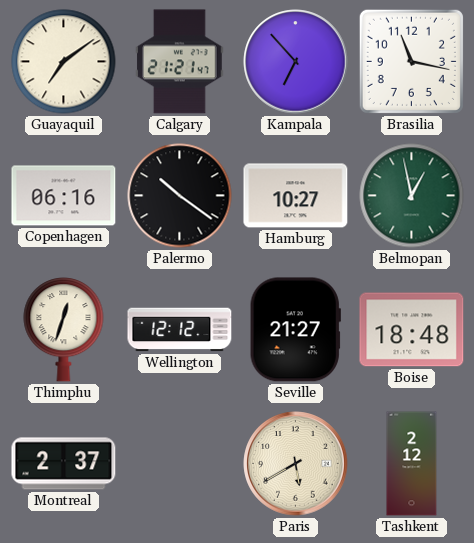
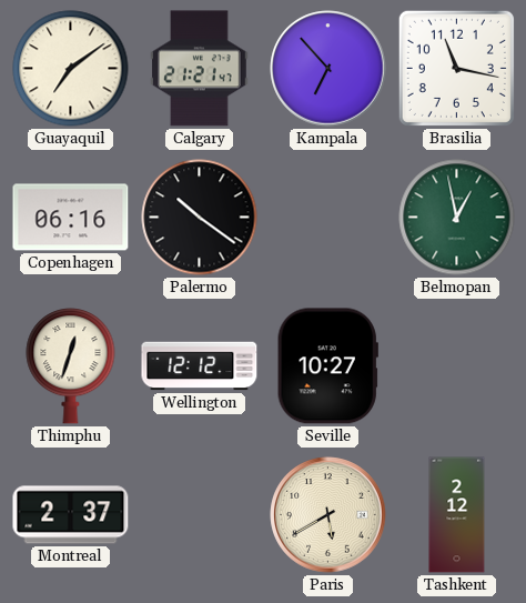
Hamburg: 10:27 -> none
Seville: 21:27 -> 10:27
Boise: 18:48 -> none
